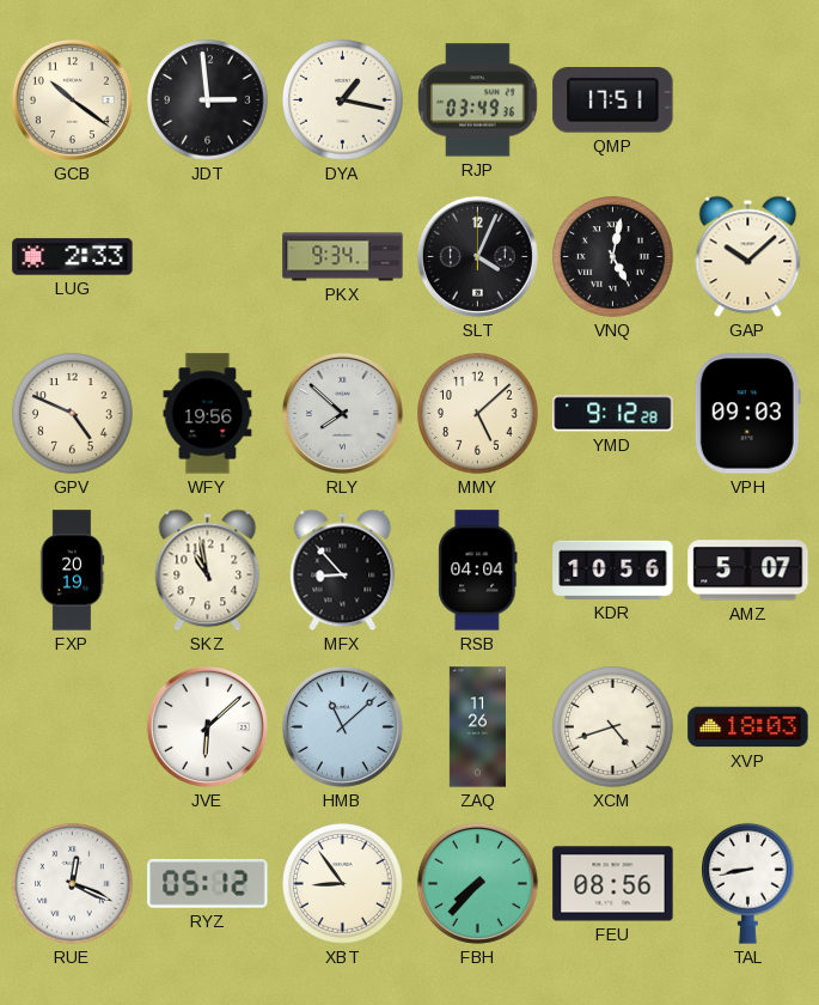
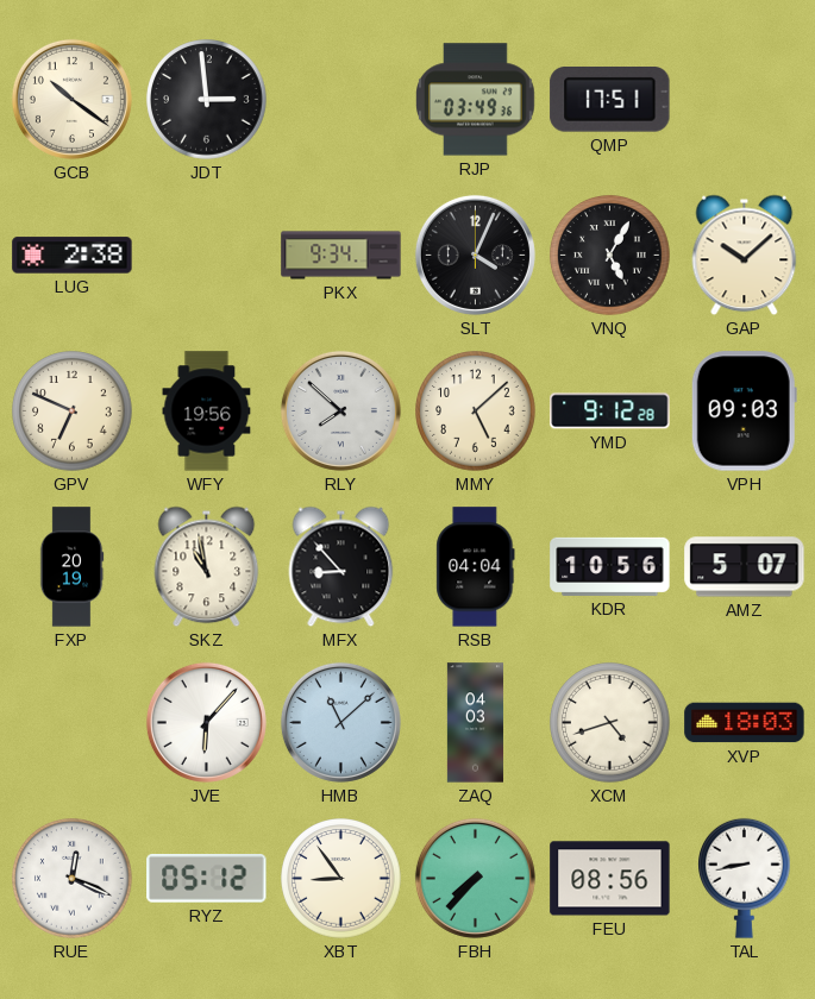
DYA: 1:17 -> none
LUG: 2:33 -> 2:38
VNQ: 5:02 -> 5:05
GPV: 4:49 -> 6:49
JVE: 6:08 -> 6:07
ZAQ: 11:26 -> 04:03
